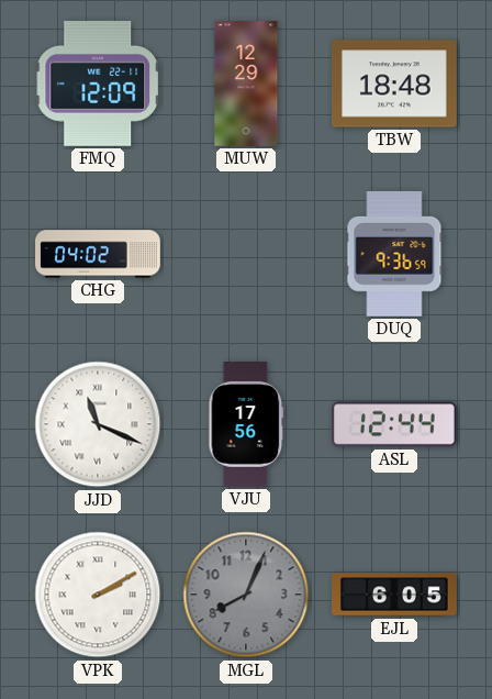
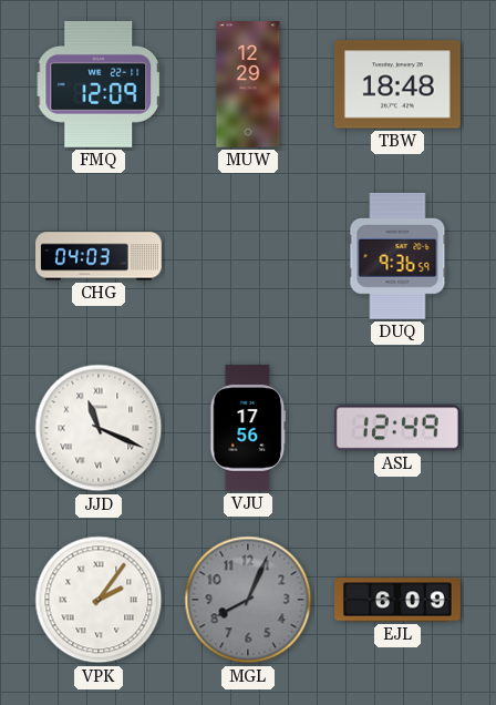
CHG: 04:02 -> 04:03
ASL: 12:44 -> 12:49
VPK: 2:10 -> 2:06
EJL: 6:05 -> 6:09
